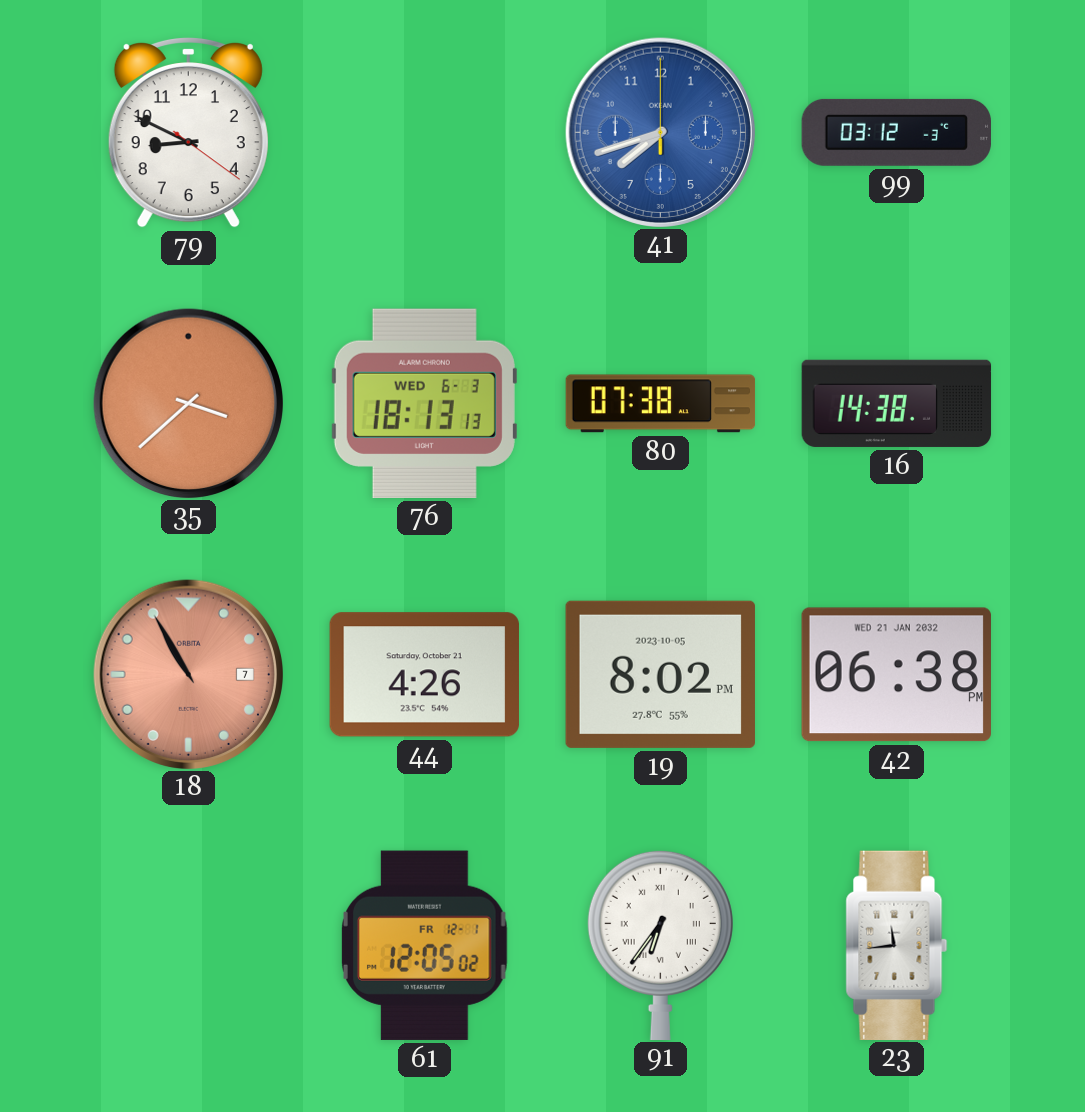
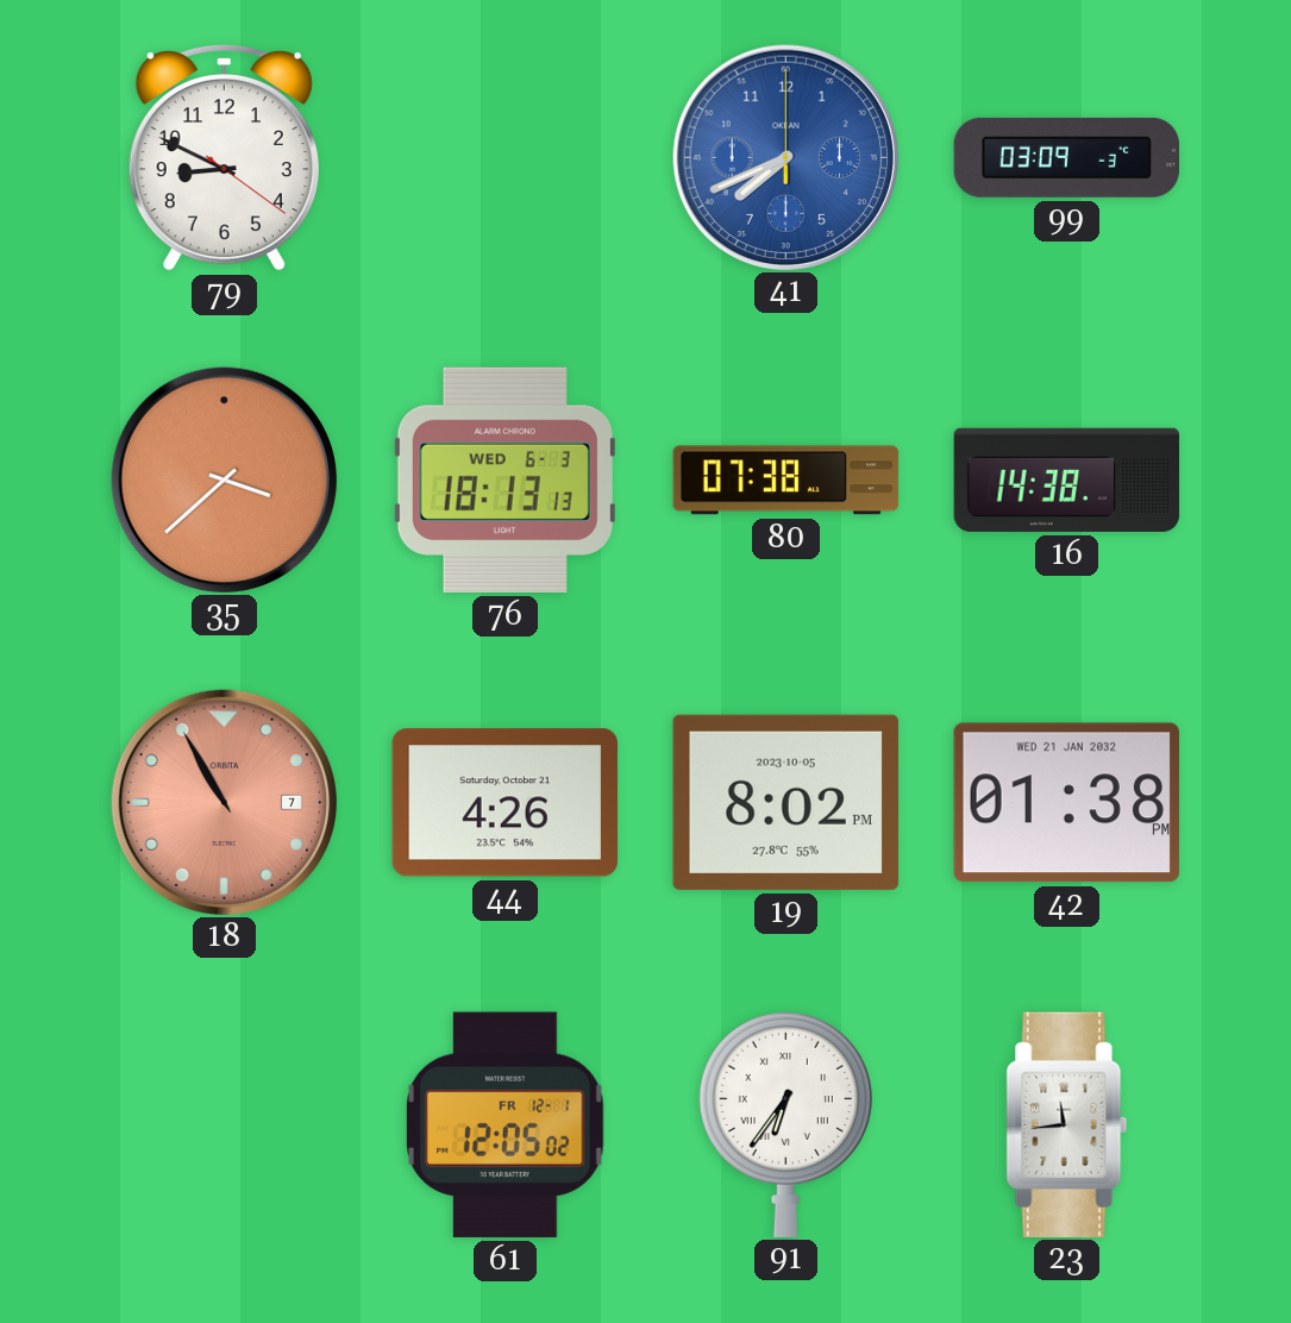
41: 7:42 -> 7:41
99: 03:12 -> 03:09
42: 06:38 -> 01:38
